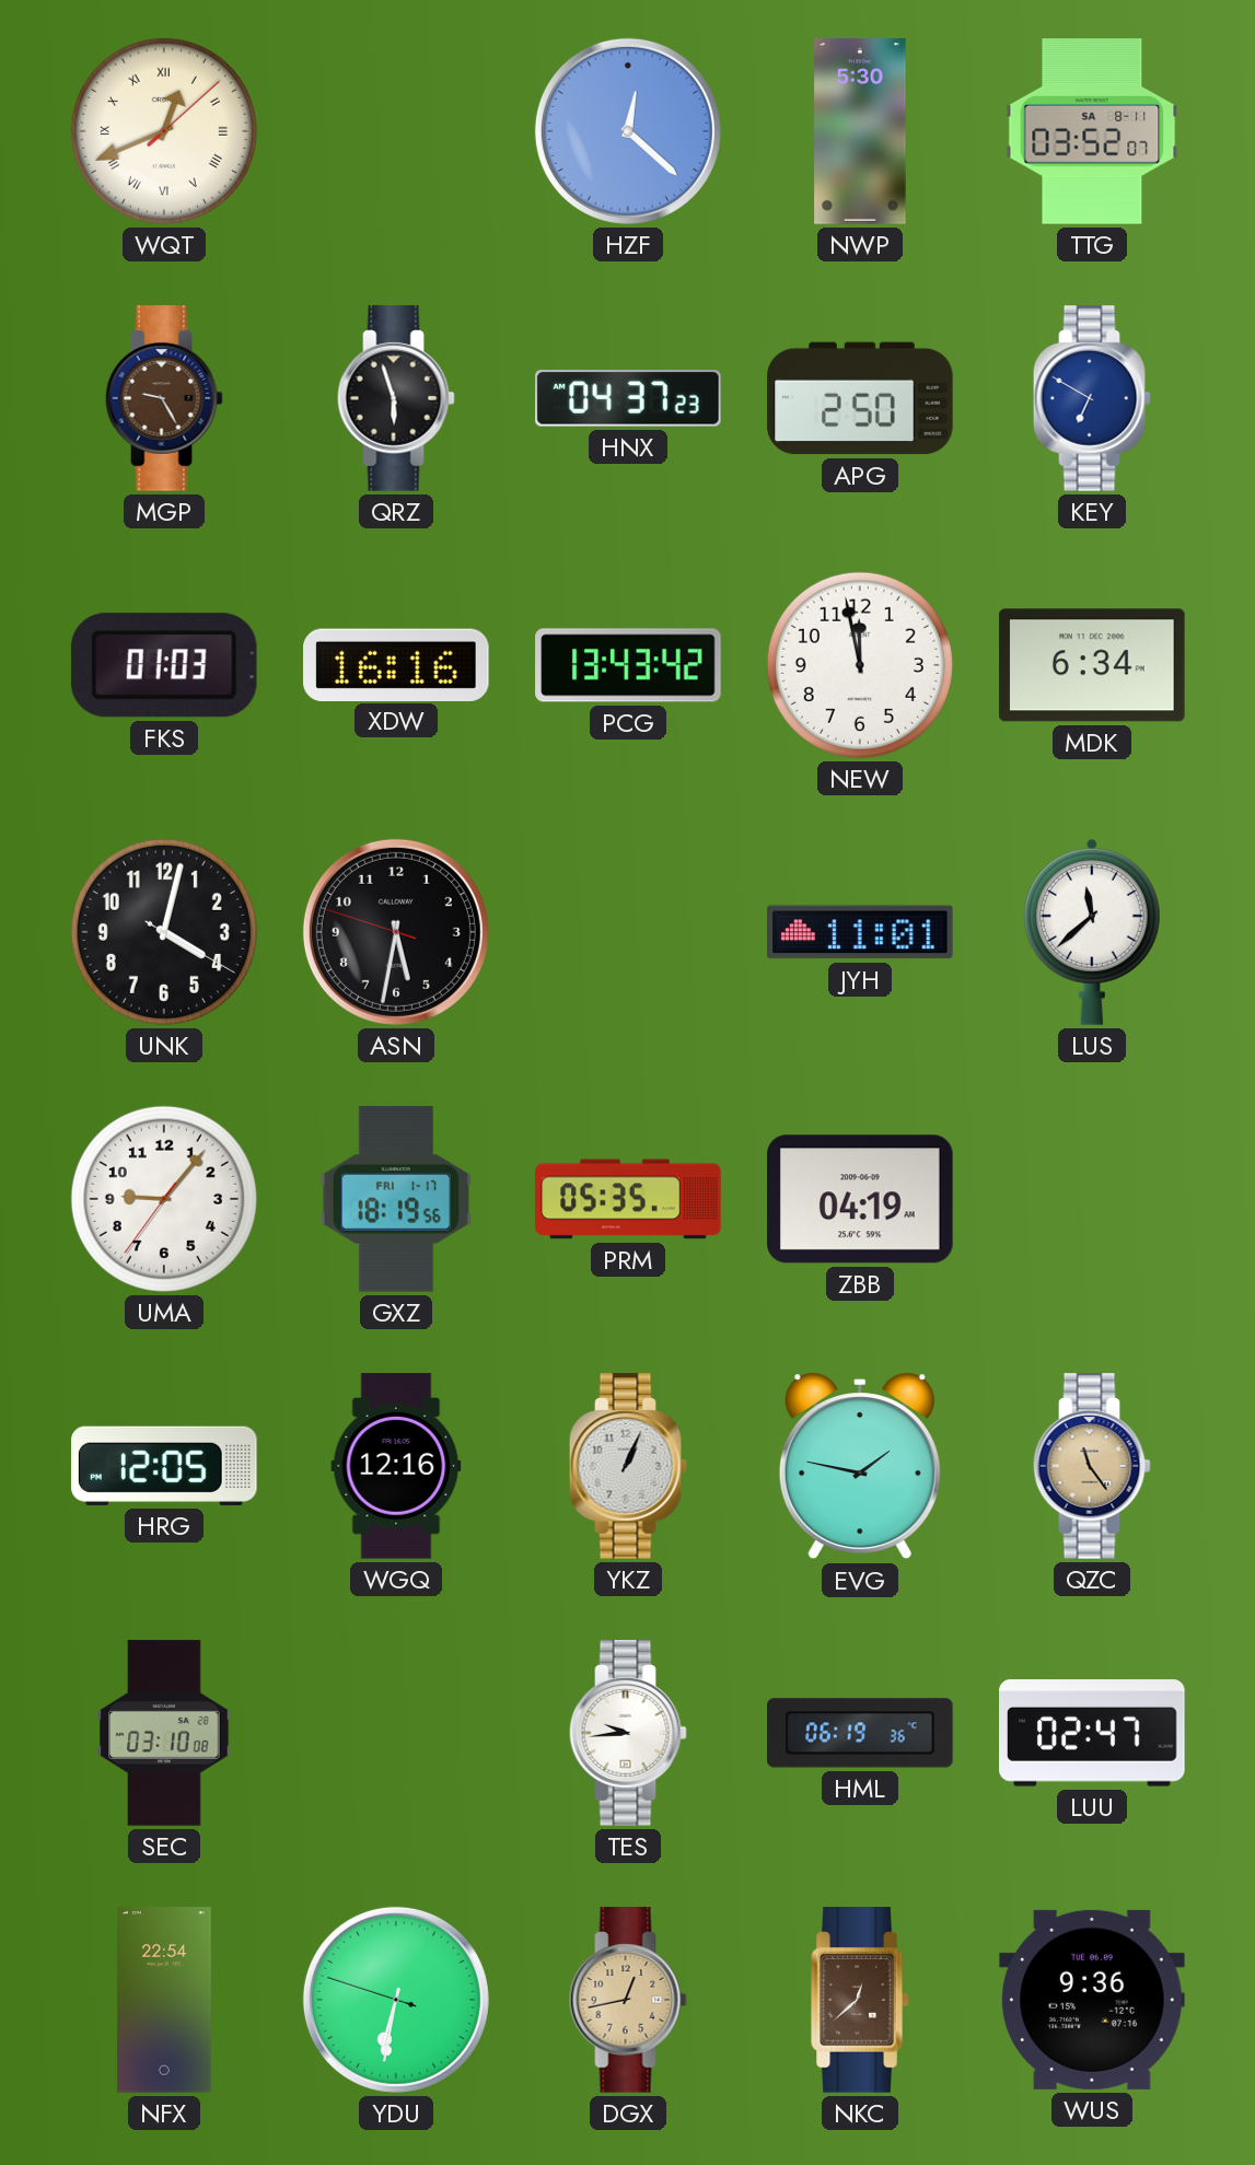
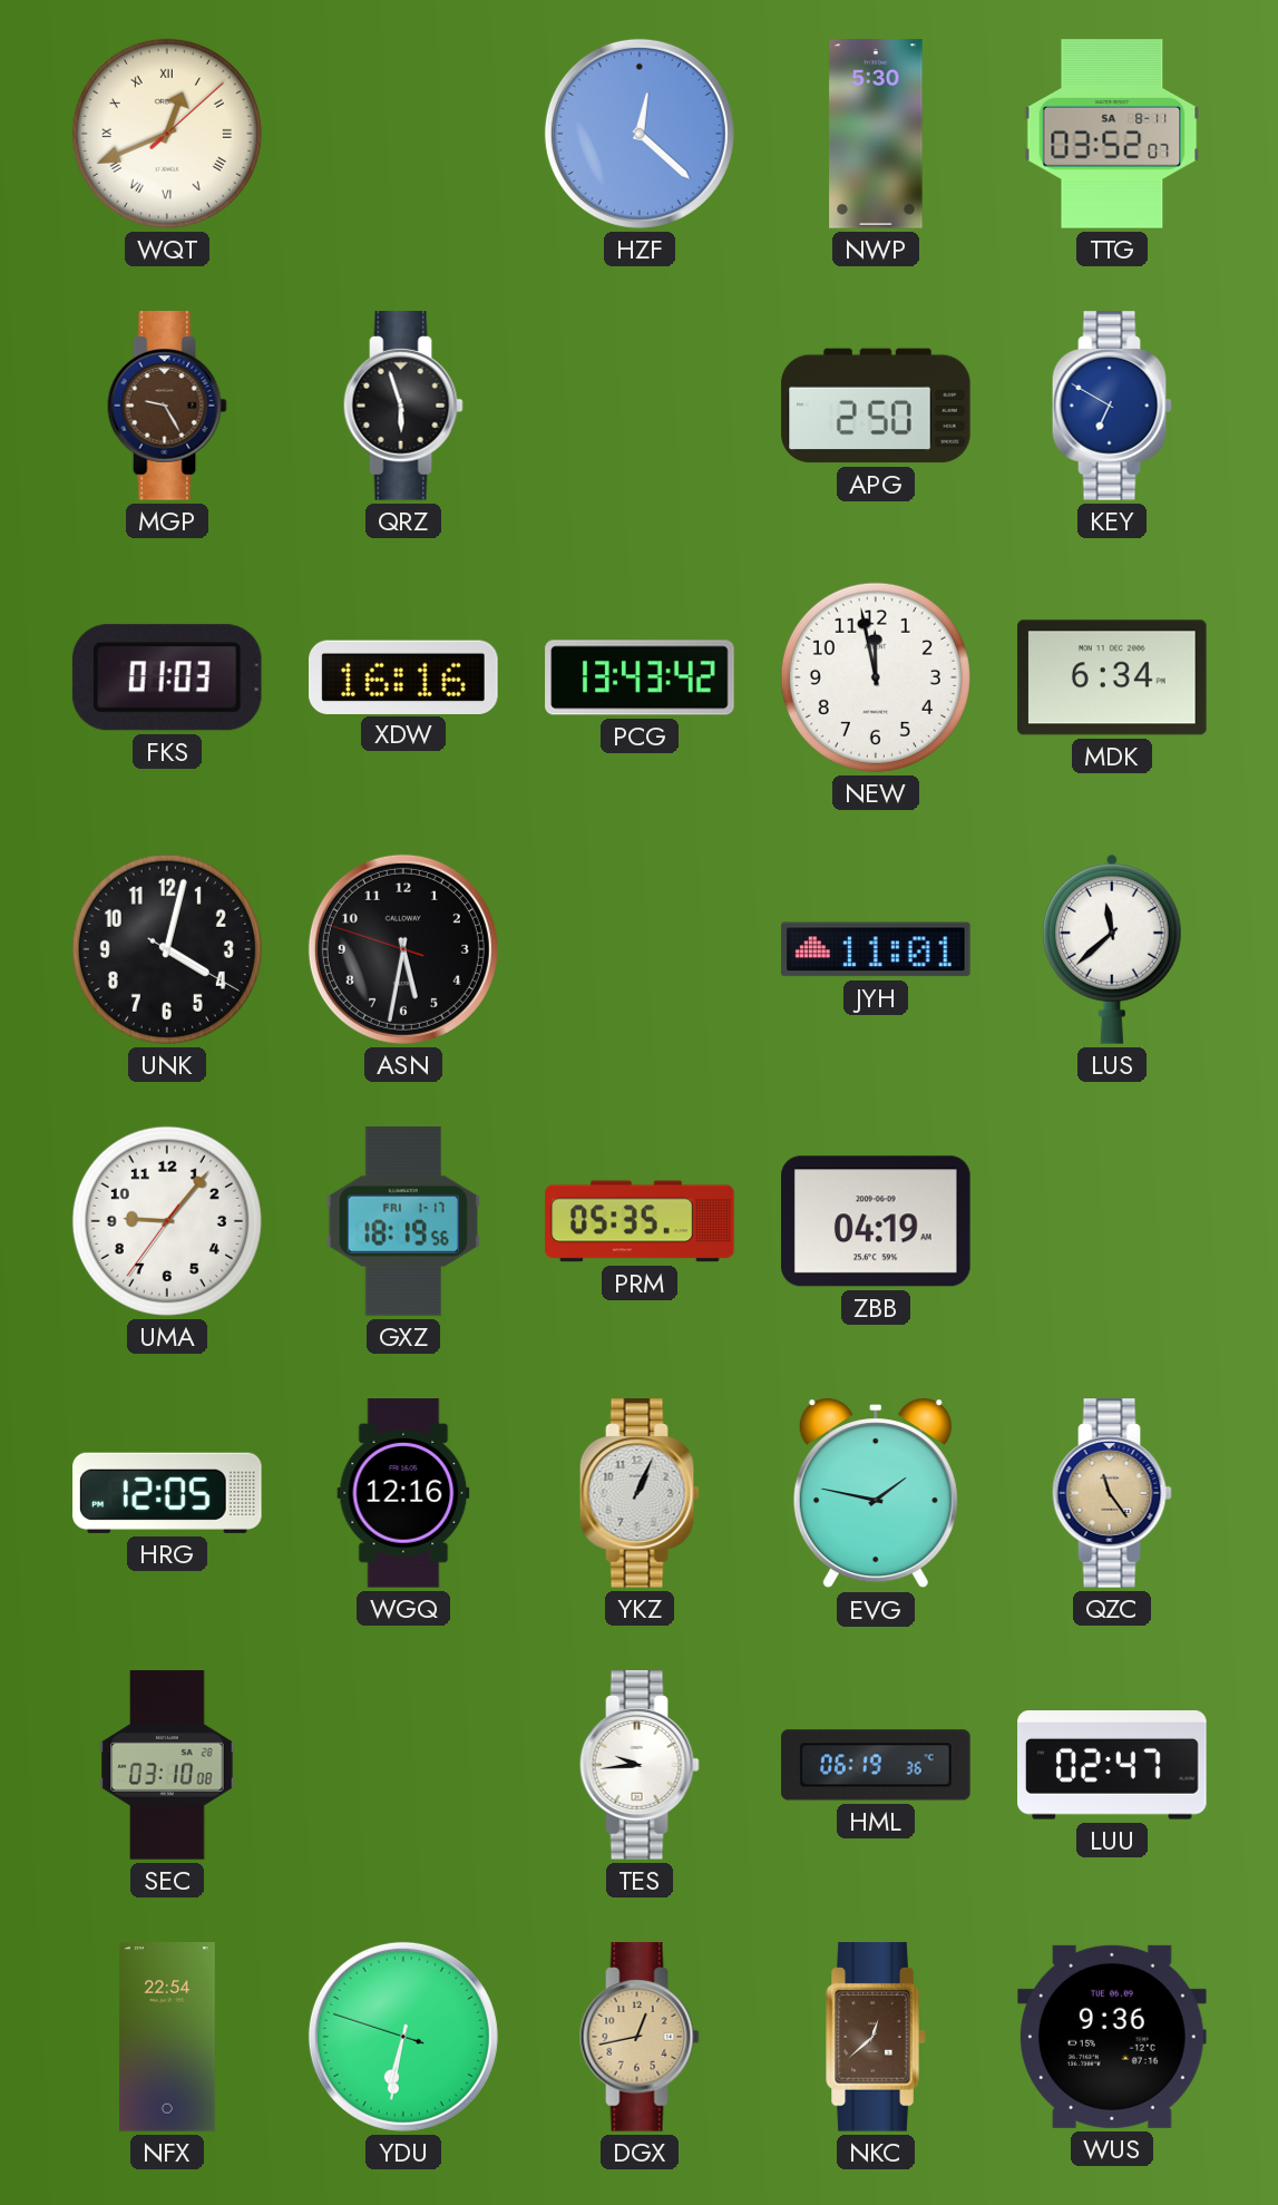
HNX: 04:37 -> none
